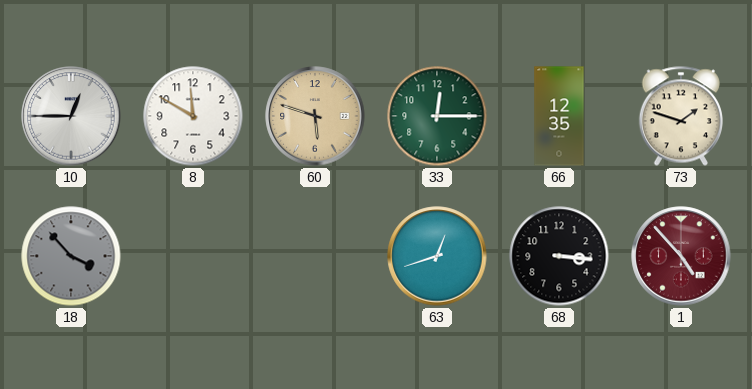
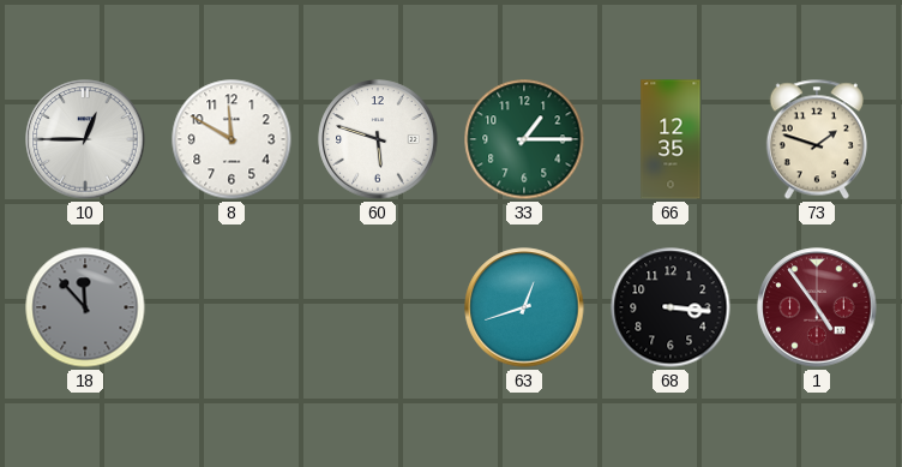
60 dial: champagne -> white
33: 12:15 -> 1:15
18: 3:53 -> 11:53
1: 4:53 -> 4:54
